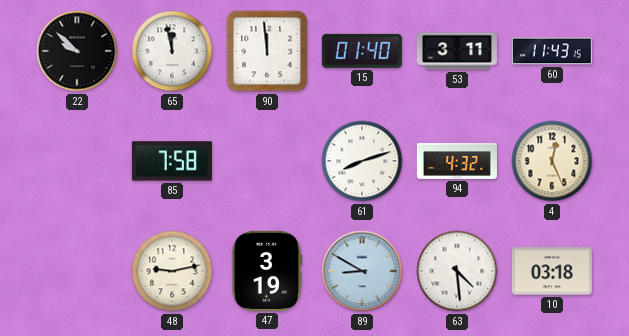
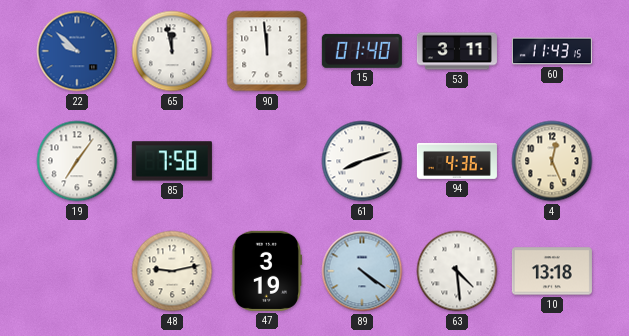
22 dial: black -> blue
19: none -> 7:06
94: 4:32 -> 4:36
89: 8:50 -> 4:21
10: 03:18 -> 13:18
